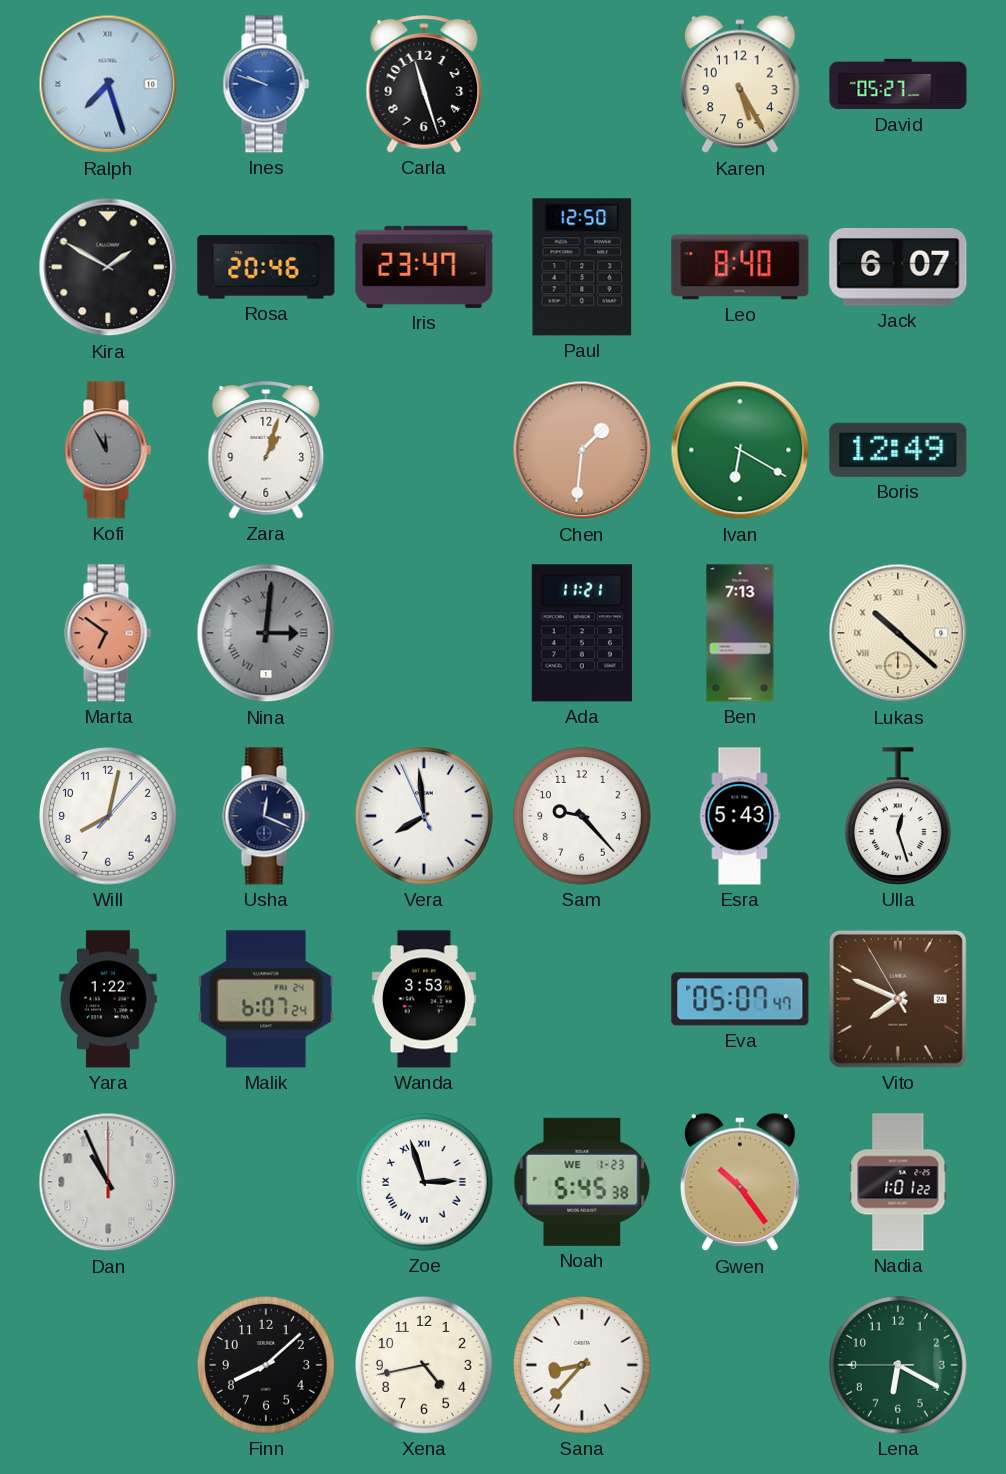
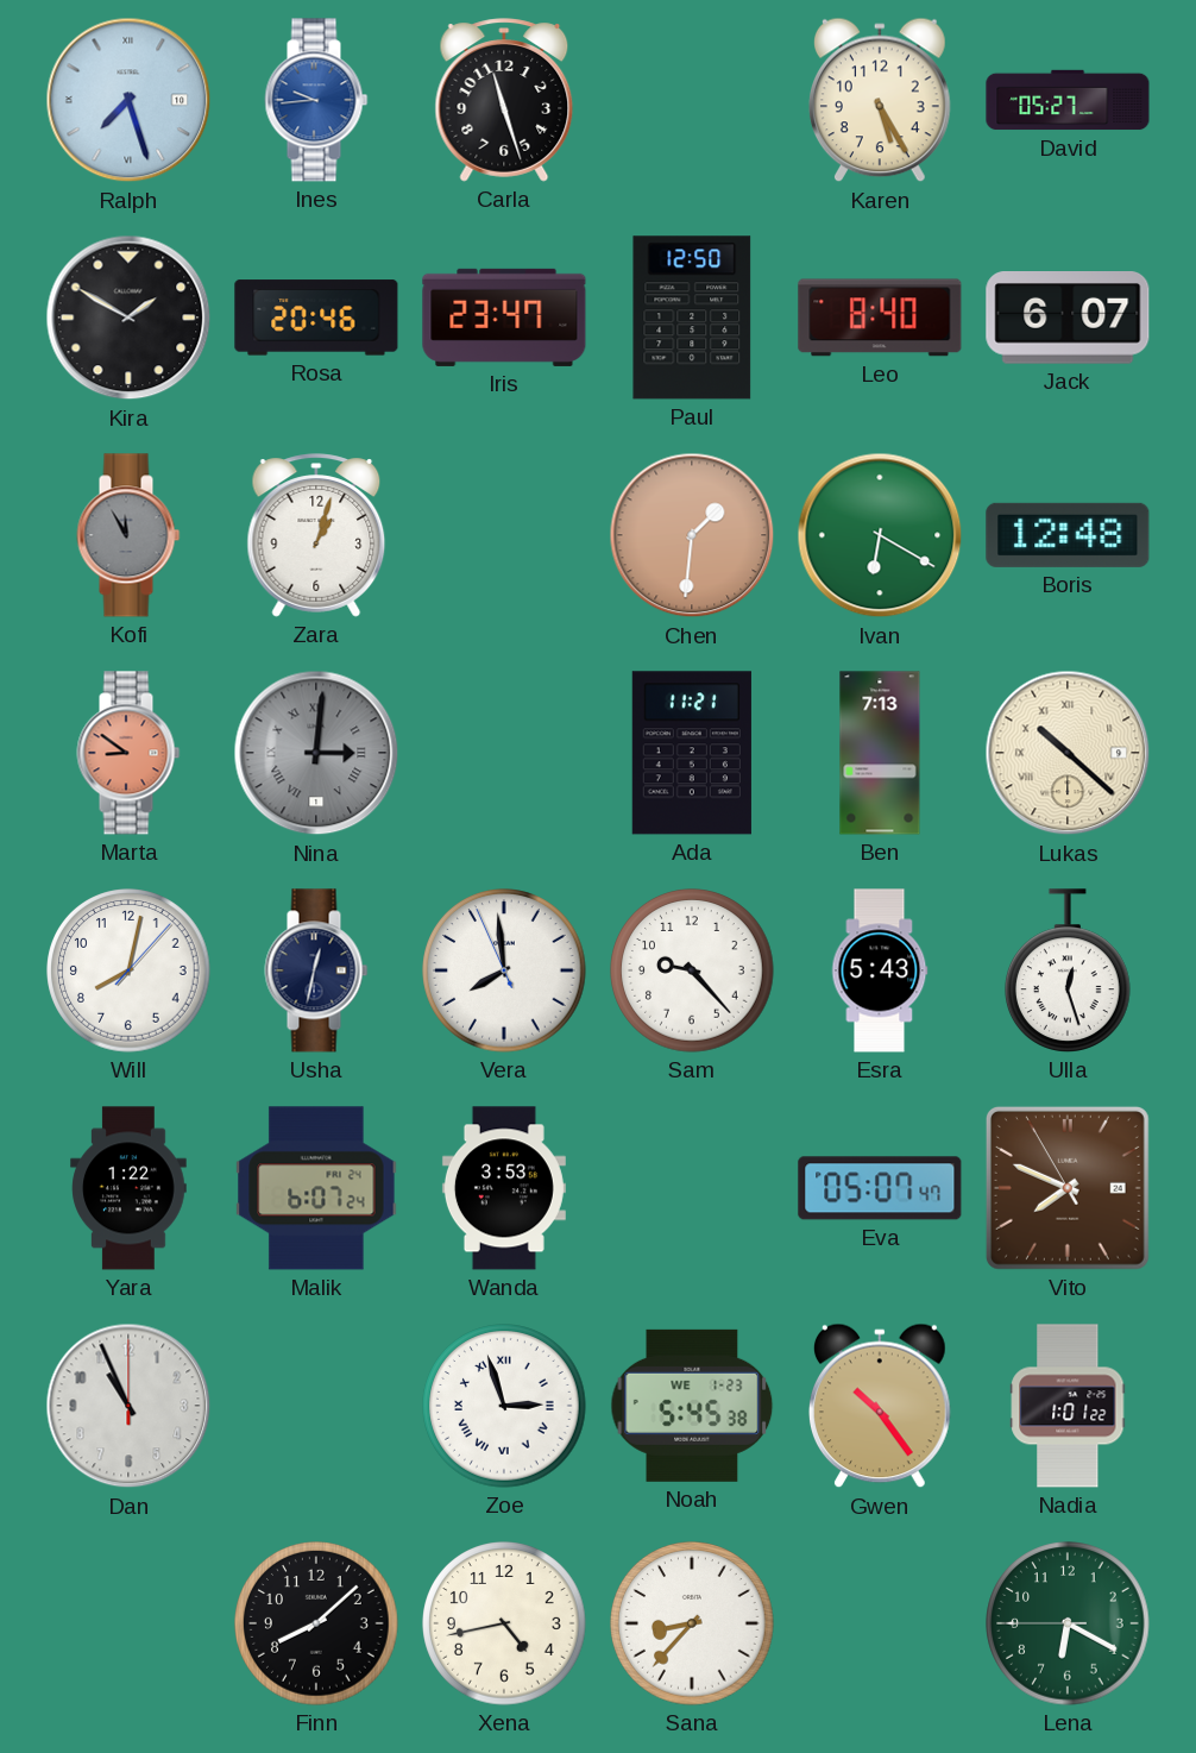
Ines: 9:48 -> 9:44
Boris: 12:49 -> 12:48
Marta: 6:51 -> 8:51
Usha: 12:19 -> 12:32
